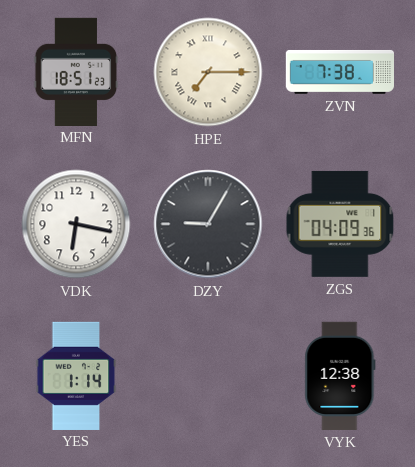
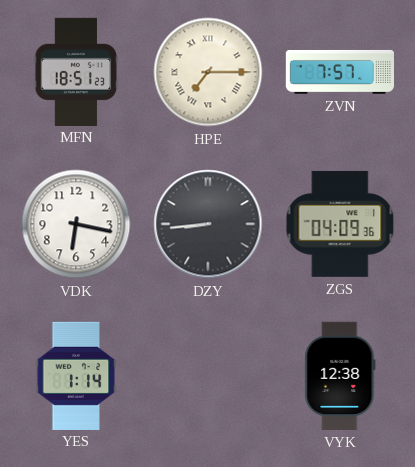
ZVN: 7:38 -> 7:57
DZY: 9:05 -> 8:44
